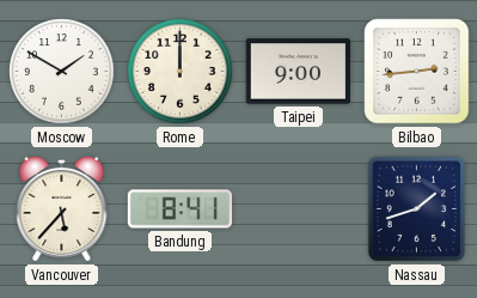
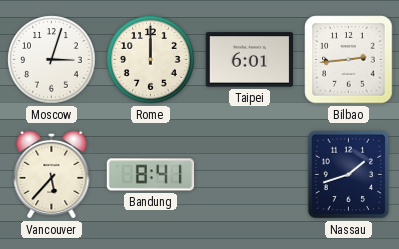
Moscow: 1:50 -> 3:03
Taipei: 9:00 -> 6:01
